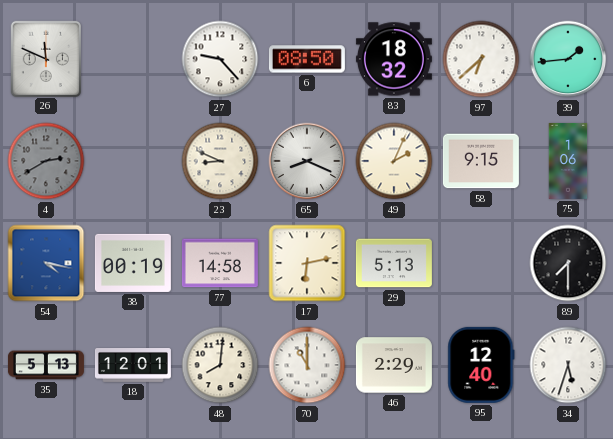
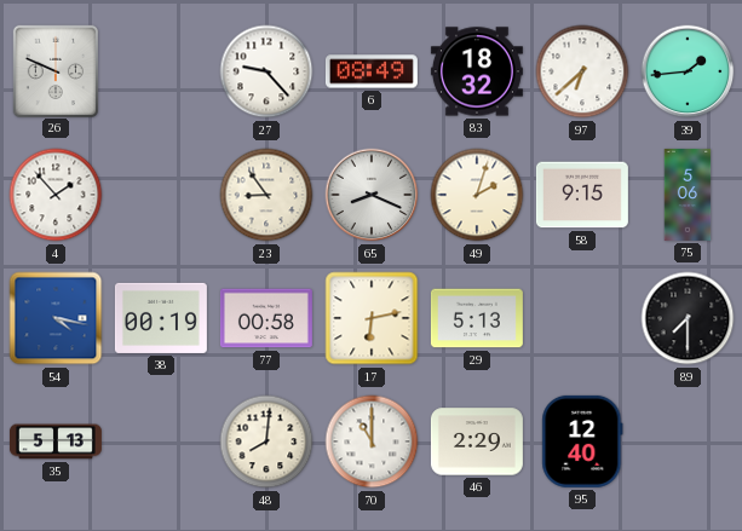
26: 11:49 -> 9:49
6: 08:50 -> 08:49
4: 2:40 -> 1:53
4 dial: grey -> white
23: 8:49 -> 8:54
49: 2:04 -> 2:03
75: 1:06 -> 5:06
77: 14:58 -> 00:58
18: 12:01 -> none
34: 5:33 -> none
